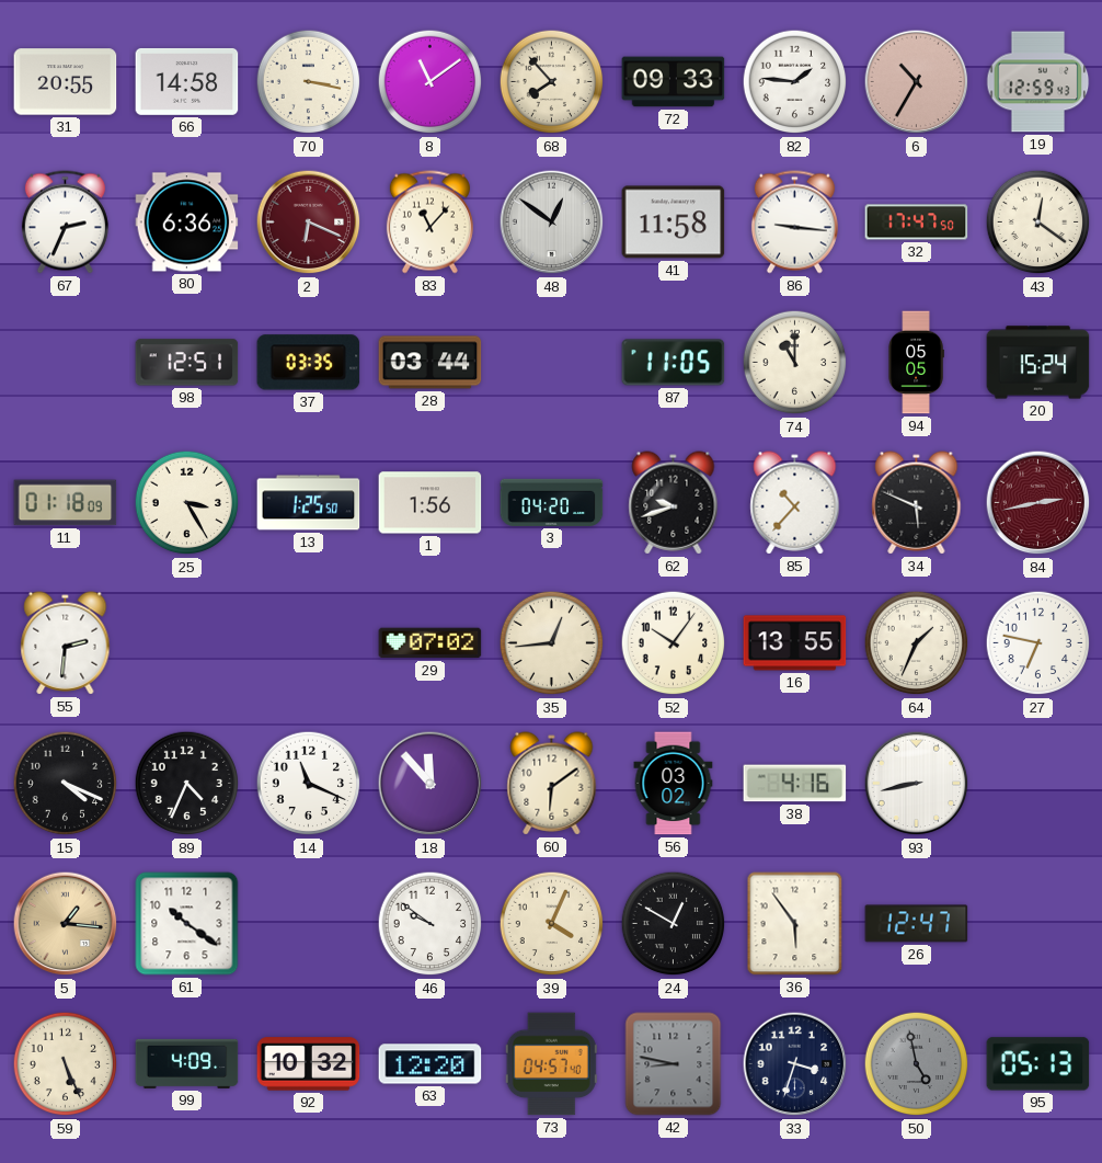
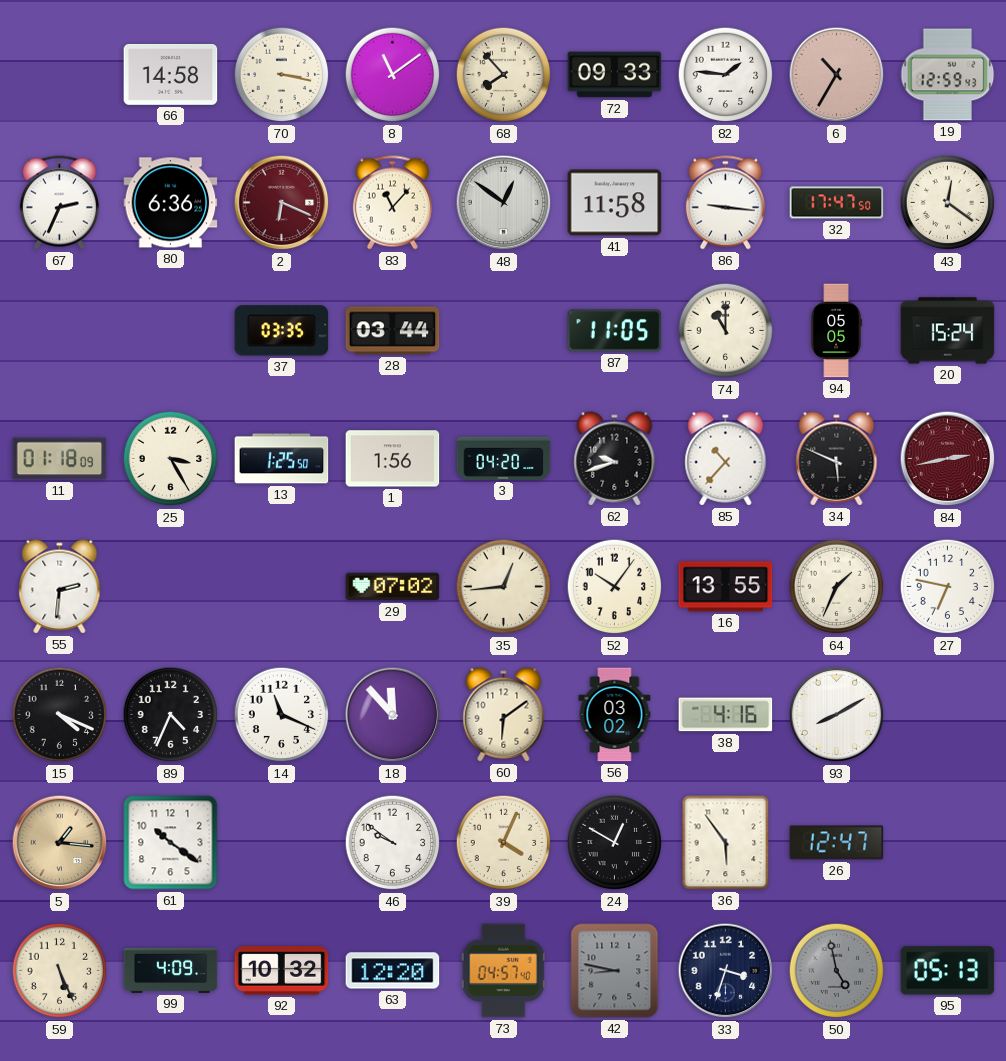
31: 20:55 -> none
98: 12:51 -> none
93: 8:43 -> 8:10
